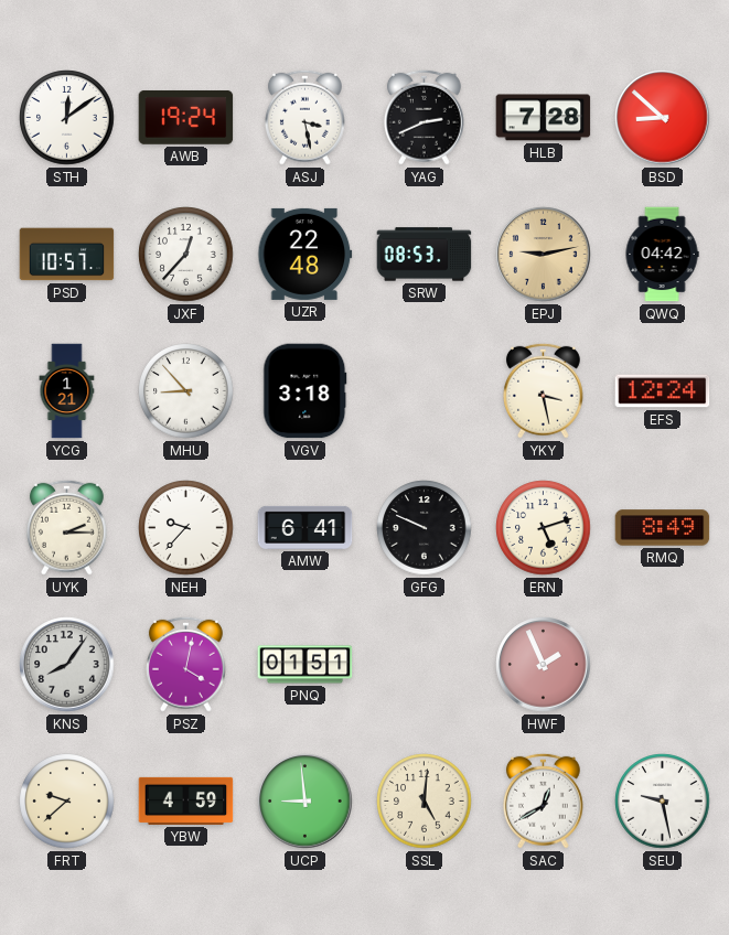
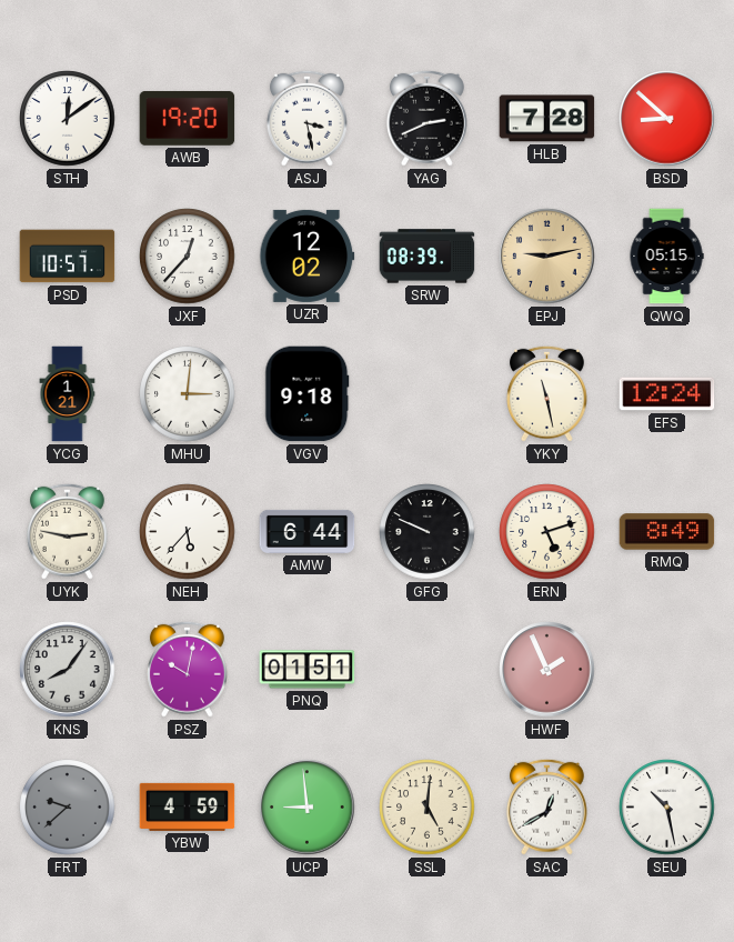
AWB: 19:24 -> 19:20
UZR: 22:48 -> 12:02
SRW: 08:53 -> 08:39
QWQ: 04:42 -> 05:15
MHU: 8:53 -> 3:01
VGV: 3:18 -> 9:18
YKY: 3:28 -> 11:28
UYK: 2:15 -> 2:47
NEH: 9:37 -> 5:37
AMW: 6:41 -> 6:44
PSZ: 4:02 -> 10:02
FRT dial: cream -> grey
SEU: 9:28 -> 10:28
